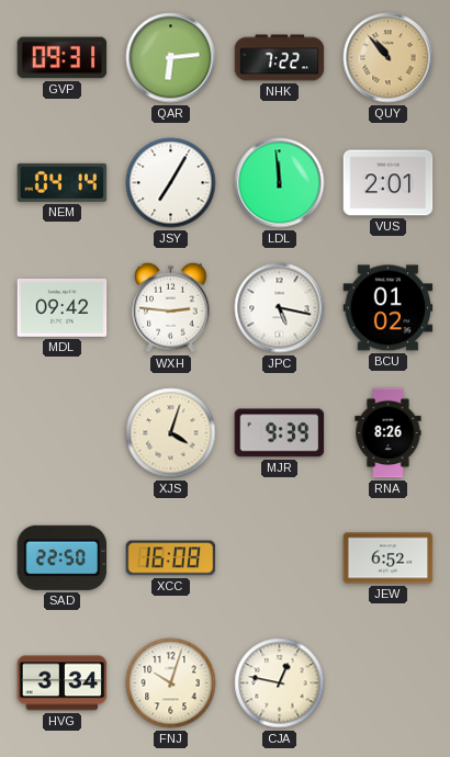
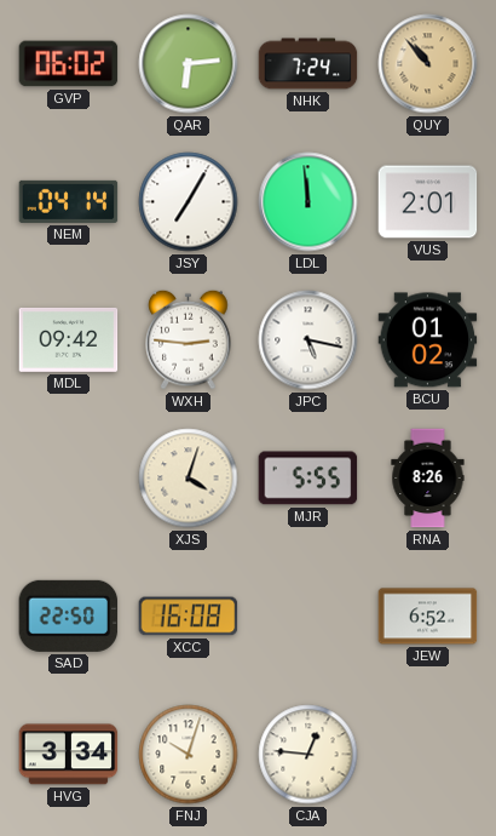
GVP: 09:31 -> 06:02
NHK: 7:22 -> 7:24
MJR: 9:39 -> 5:55
CJA: 12:47 -> 12:46
